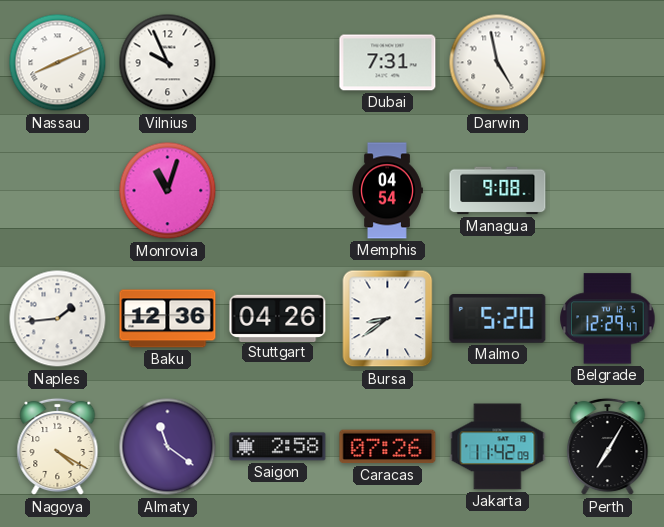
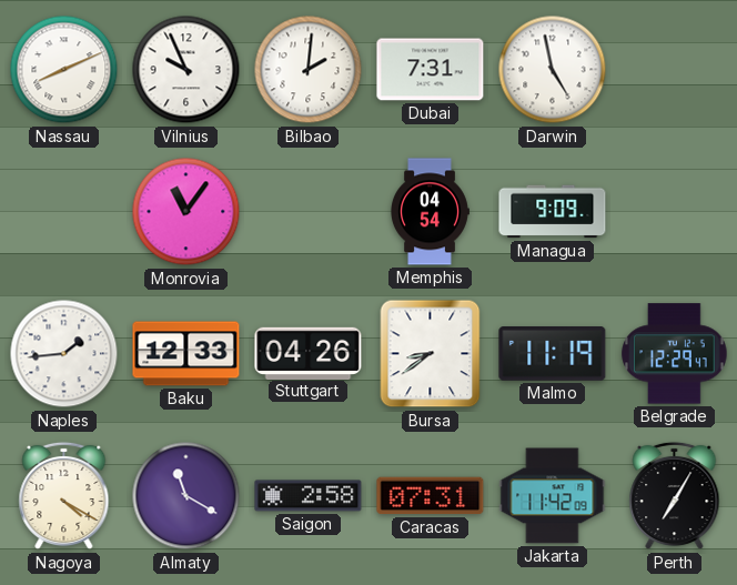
Bilbao: none -> 2:01
Monrovia: 11:03 -> 11:06
Managua: 9:08 -> 9:09
Baku: 12:36 -> 12:33
Malmo: 5:20 -> 11:19
Almaty: 11:21 -> 11:20
Caracas: 07:26 -> 07:31
